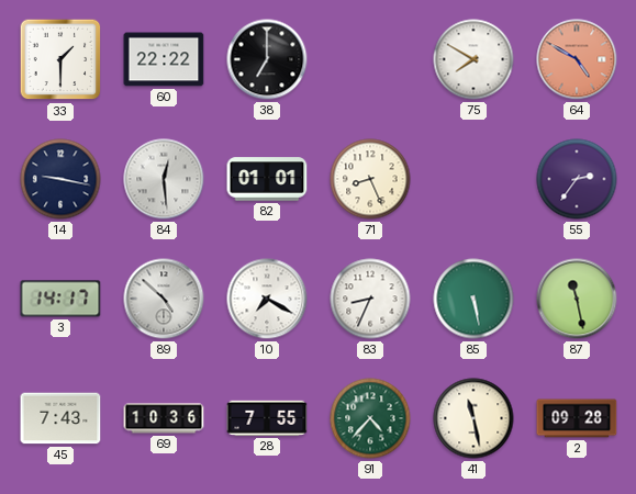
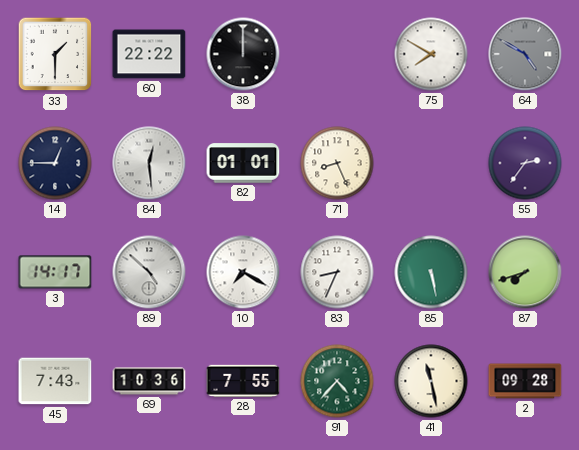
38: 7:00 -> 12:00
64 dial: salmon -> grey
14: 9:17 -> 12:45
87: 11:28 -> 7:42
